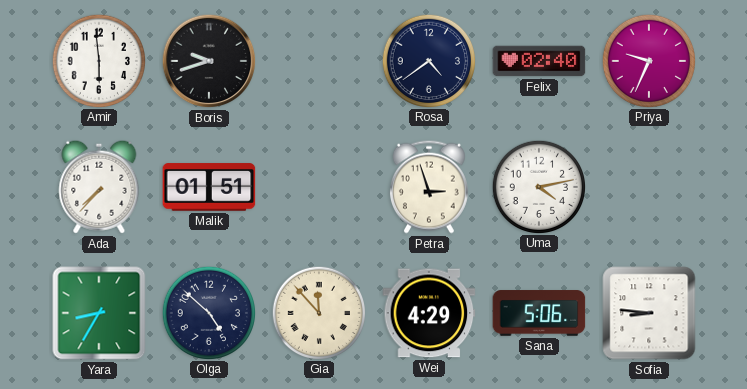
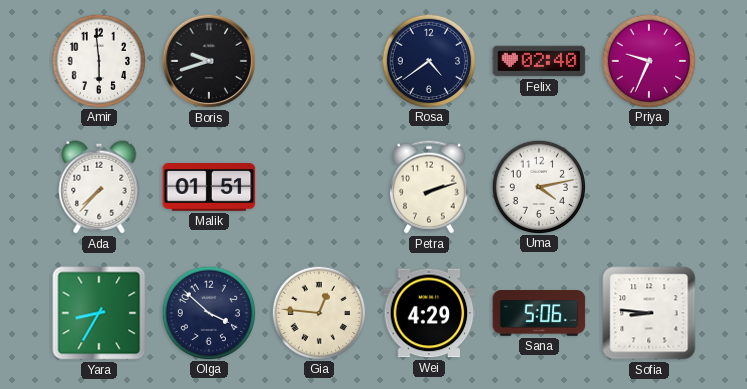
Petra: 2:57 -> 2:12
Olga: 4:52 -> 3:52
Gia: 11:53 -> 12:46
